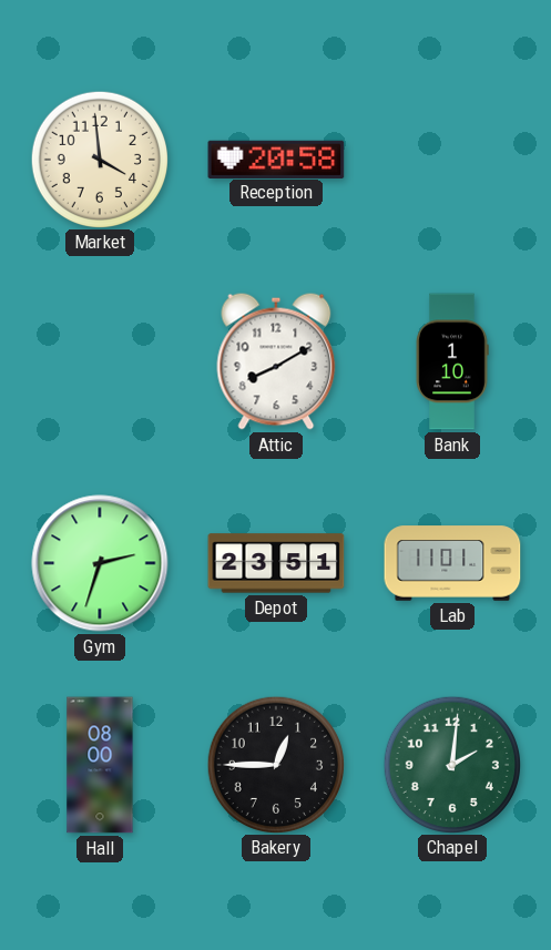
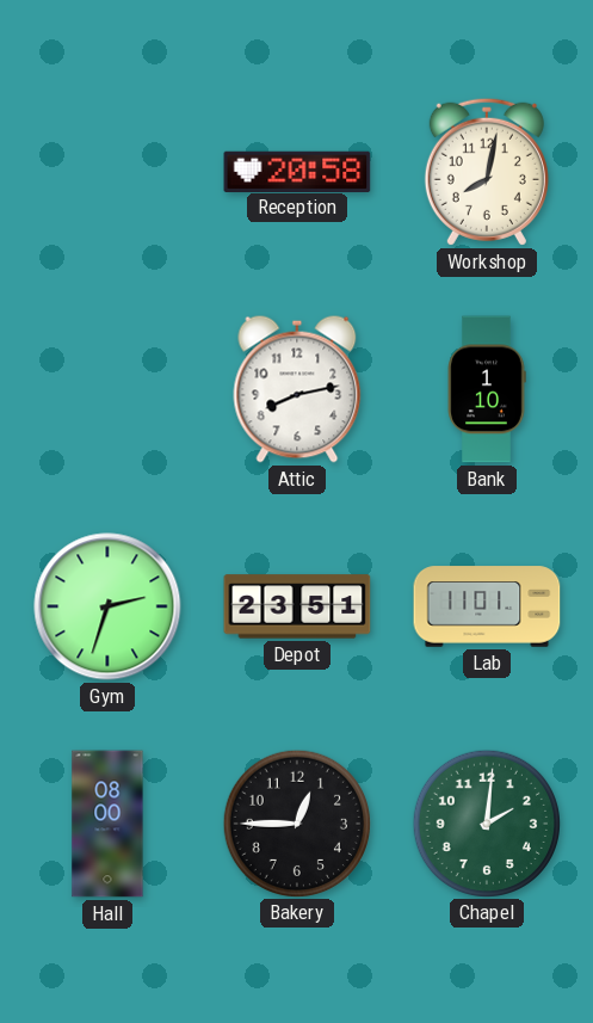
Market: 3:59 -> none
Workshop: none -> 8:02
Attic: 8:10 -> 8:13
